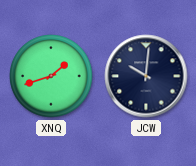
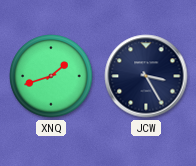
JCW: 10:01 -> 3:25
